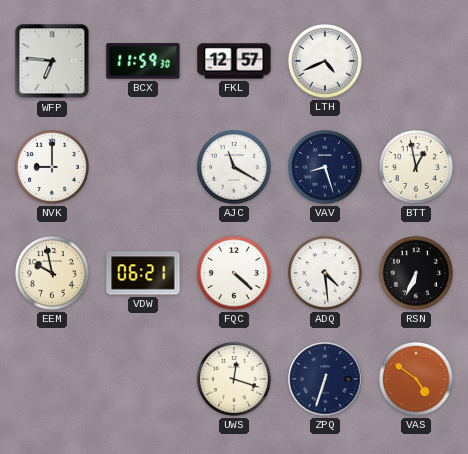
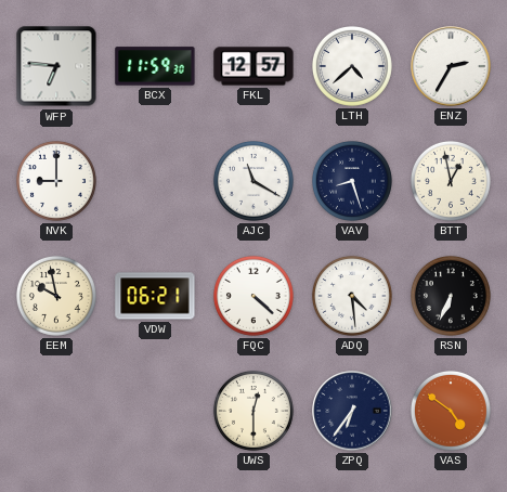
LTH: 4:41 -> 4:38
ENZ: none -> 2:35
UWS: 12:18 -> 12:30
ZPQ: 6:33 -> 6:36
